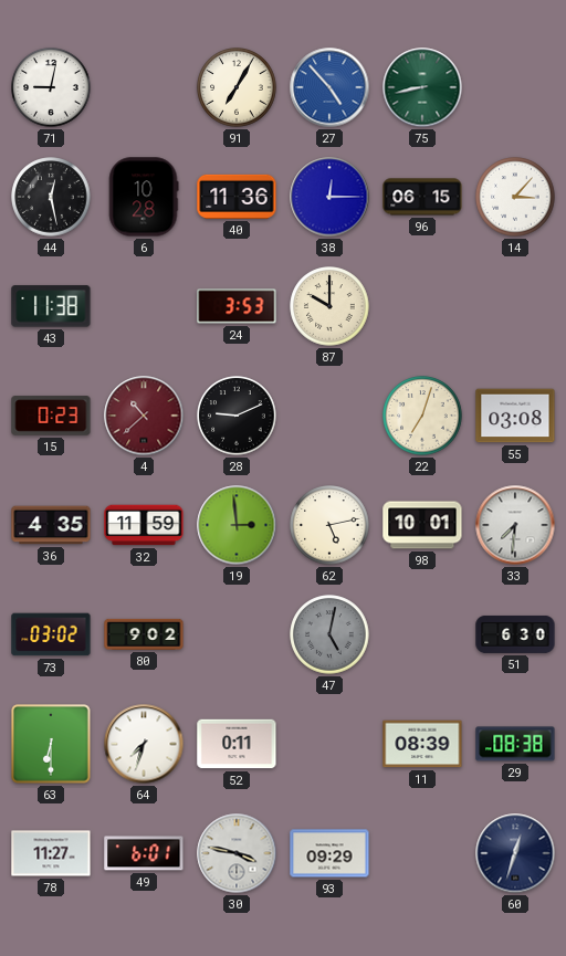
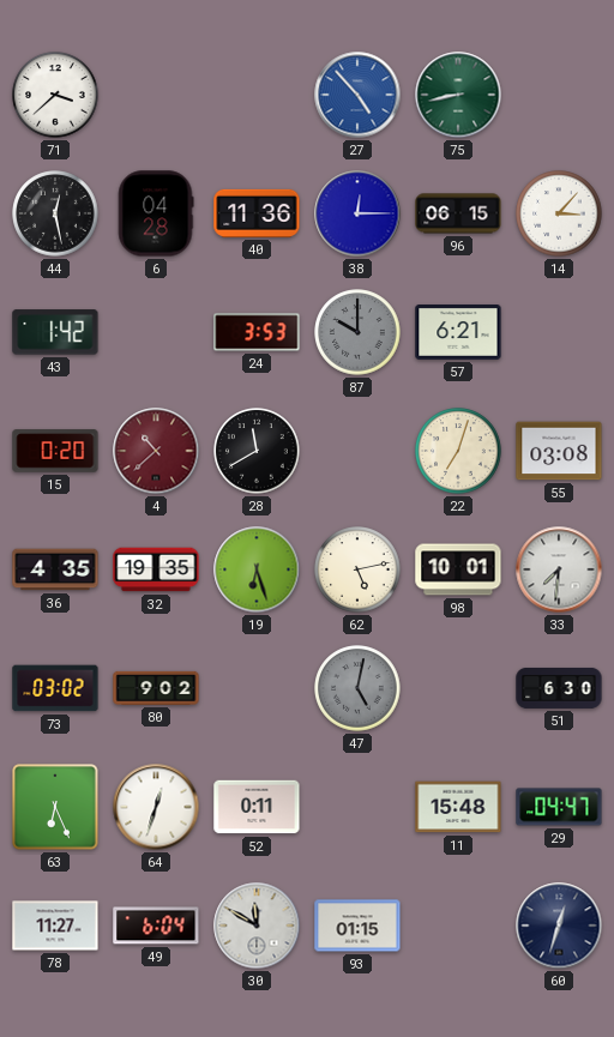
71: 9:02 -> 3:38
91: 7:05 -> none
6: 10:28 -> 04:28
43: 11:38 -> 1:42
87 dial: cream -> grey
57: none -> 6:21
15: 0:23 -> 0:20
28: 9:11 -> 11:40
32: 11:59 -> 19:35
19: 2:59 -> 6:27
63: 6:30 -> 6:26
64: 7:33 -> 12:33
11: 08:39 -> 15:48
29: 08:38 -> 04:47
49: 6:01 -> 6:04
30: 3:47 -> 11:50
93: 09:29 -> 01:15
